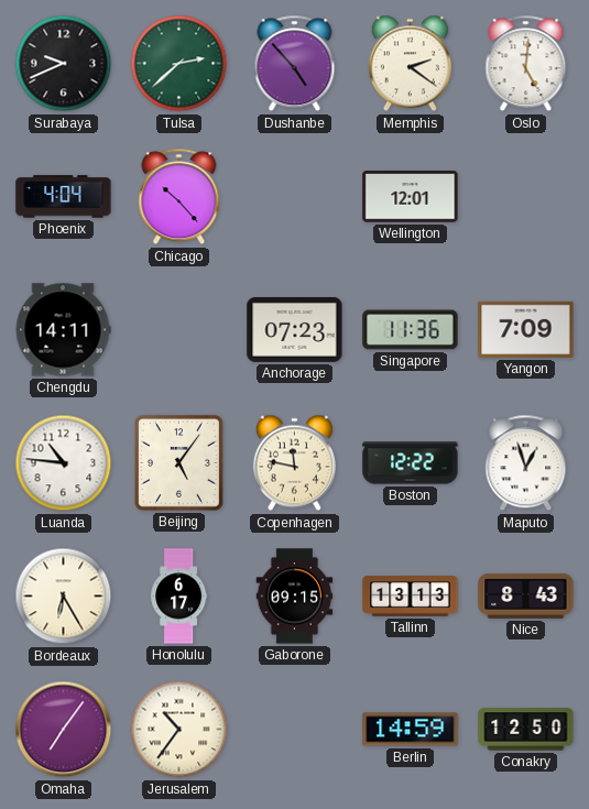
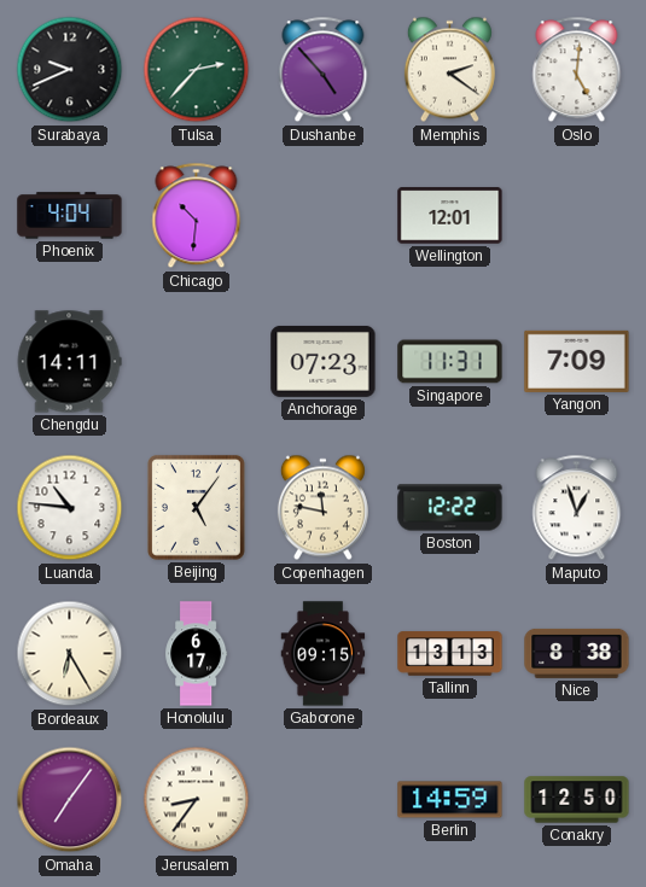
Tulsa: 2:38 -> 2:37
Chicago: 10:23 -> 10:31
Singapore: 11:36 -> 11:31
Nice: 8:43 -> 8:38
Jerusalem: 10:36 -> 8:36
